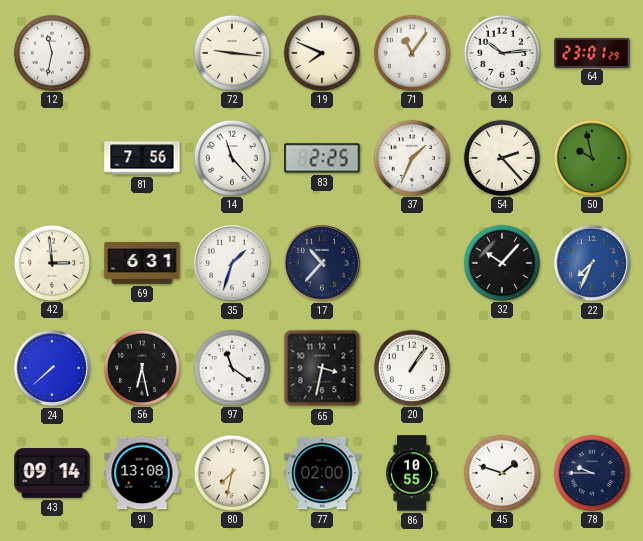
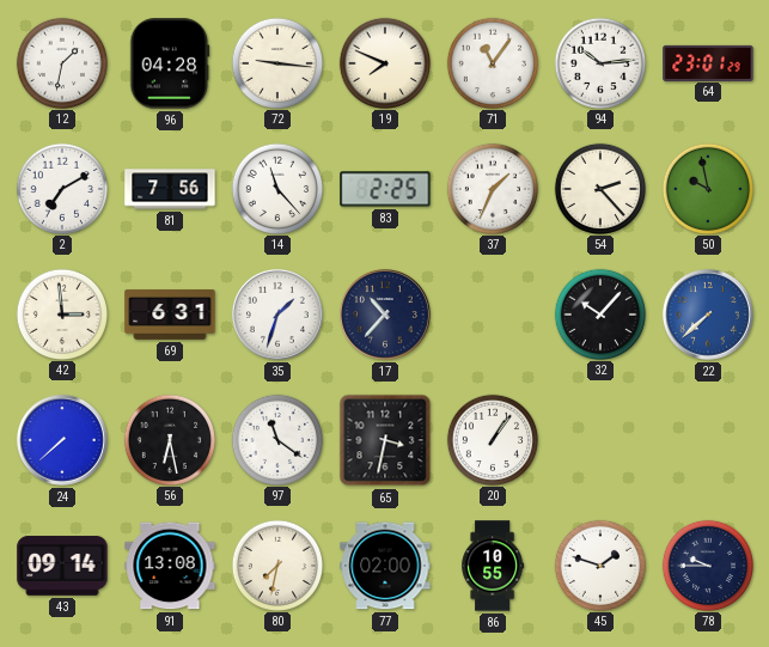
12: 11:32 -> 1:32
96: none -> 04:28
2: none -> 7:10
22: 7:34 -> 7:38
